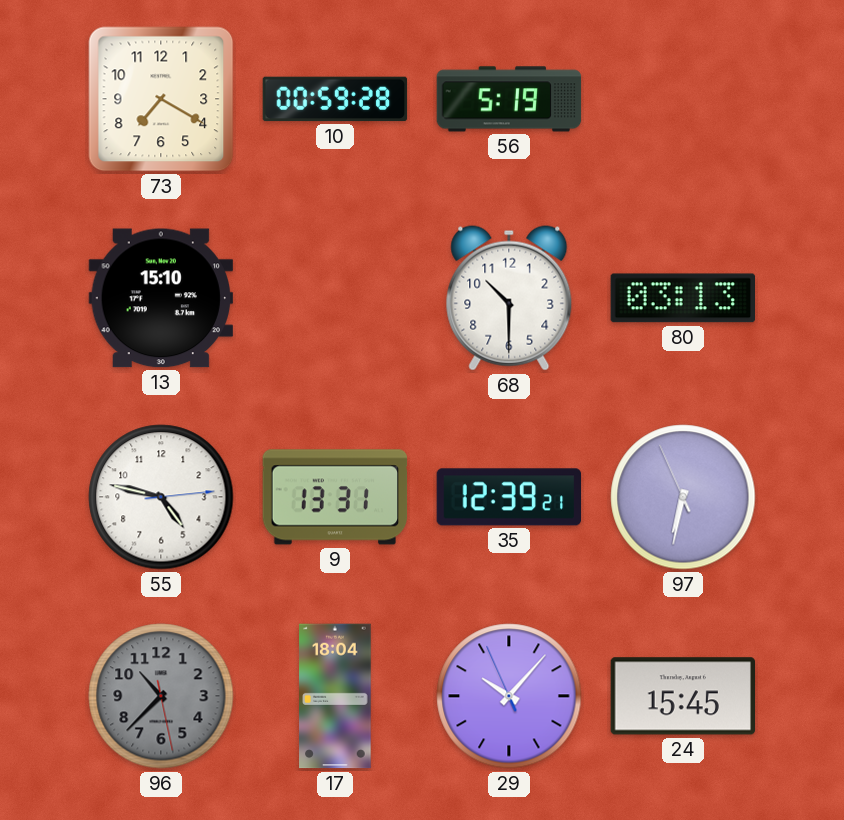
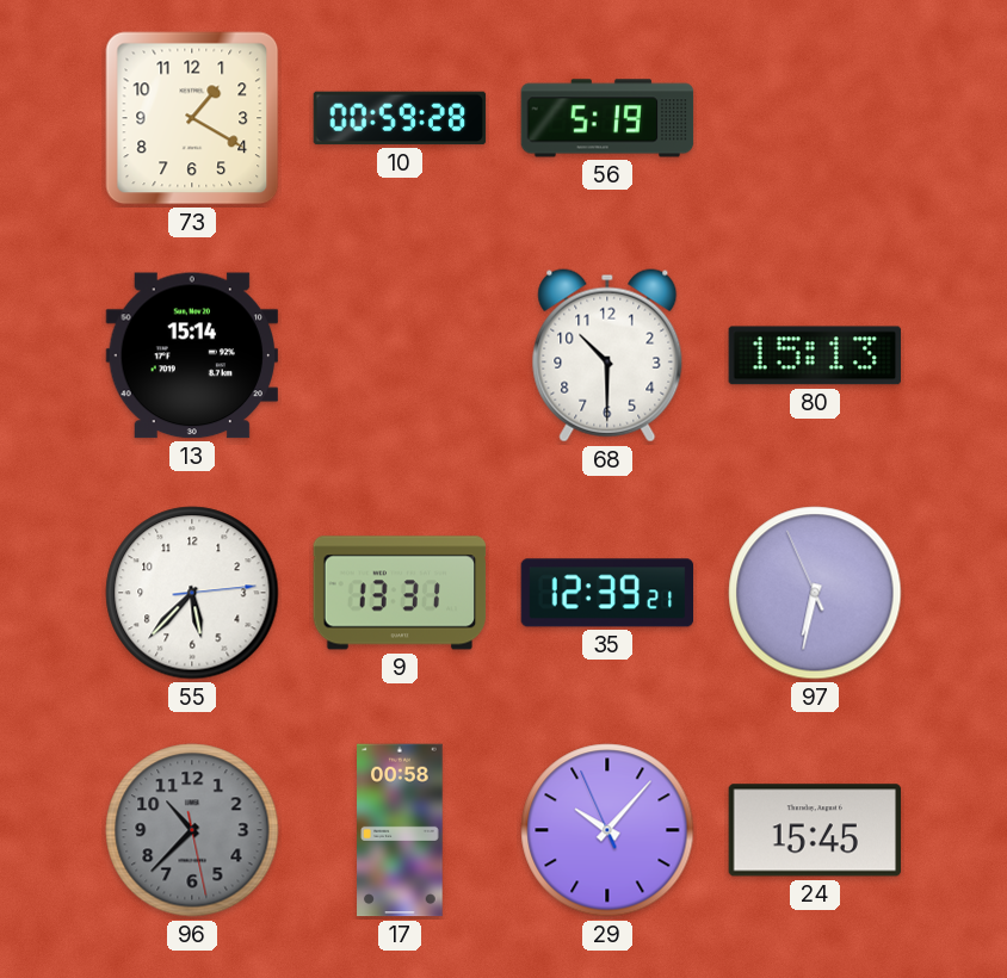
73: 7:20 -> 1:20
13: 15:10 -> 15:14
80: 03:13 -> 15:13
55: 4:47 -> 5:37
17: 18:04 -> 00:58
